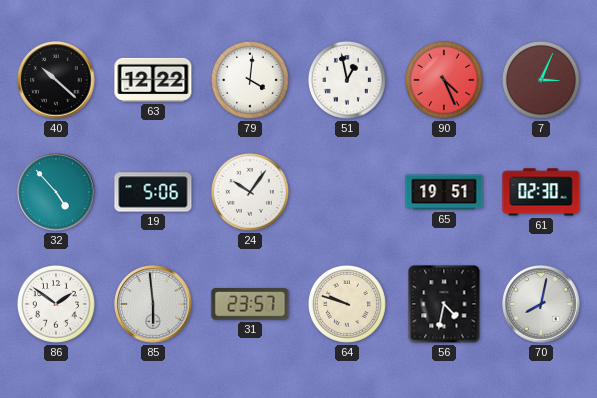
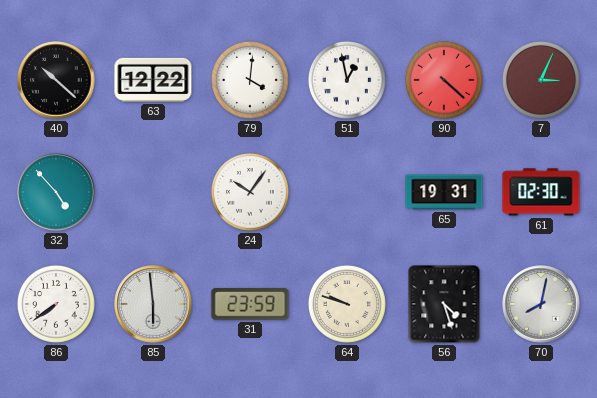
90: 4:26 -> 4:22
19: 5:06 -> none
65: 19:51 -> 19:31
86: 1:51 -> 7:39
31: 23:57 -> 23:59
56: 4:32 -> 4:27
